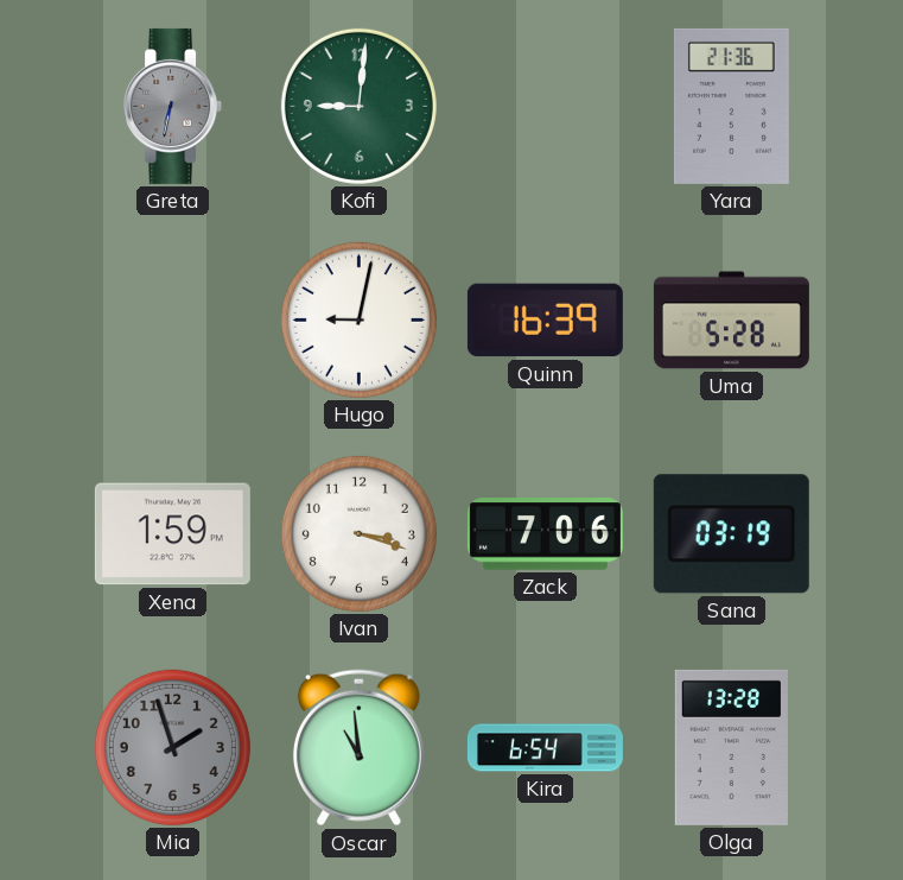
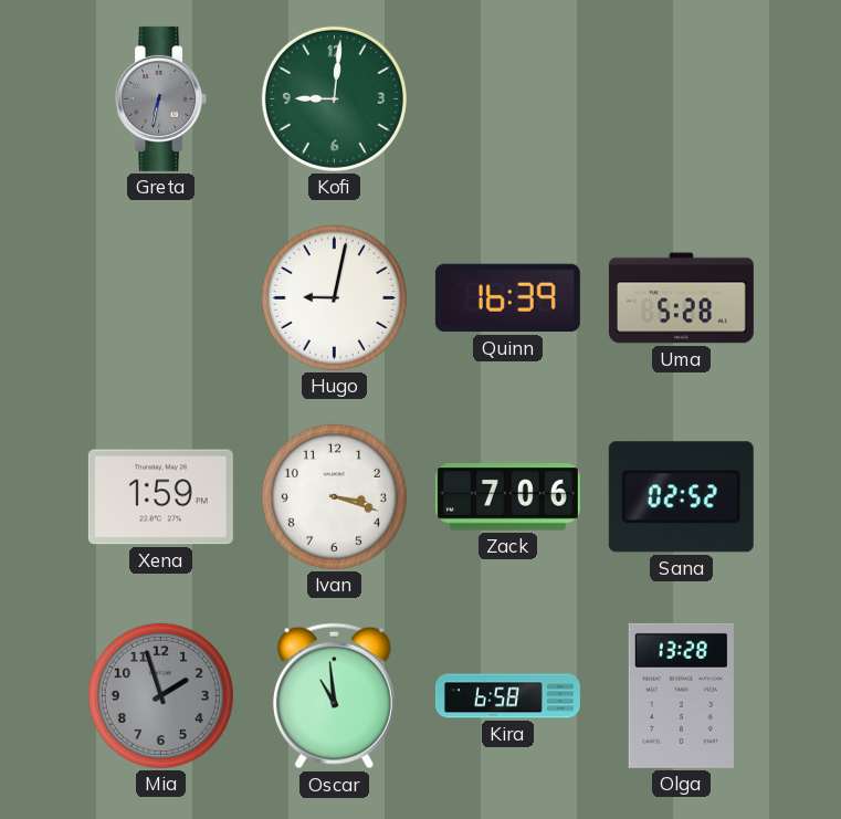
Yara: 21:36 -> none
Sana: 03:19 -> 02:52
Kira: 6:54 -> 6:58
